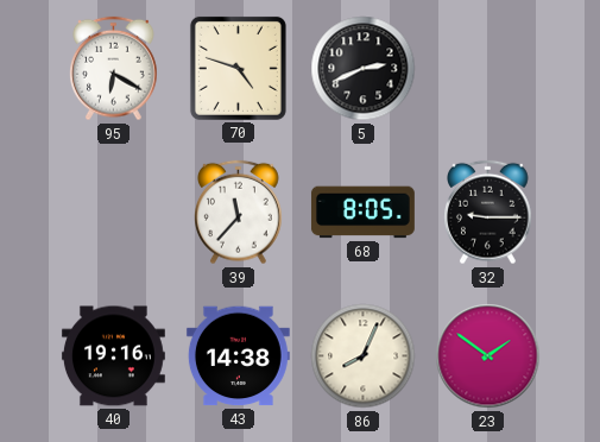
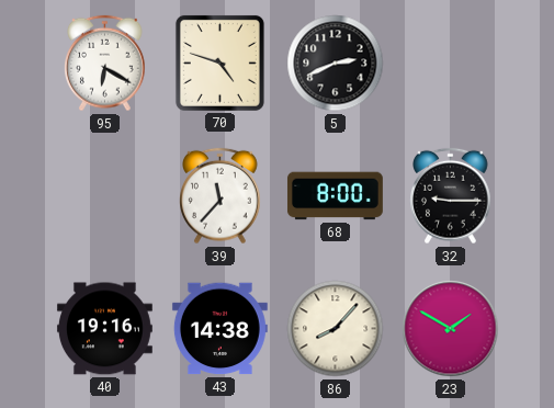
68: 8:05 -> 8:00
86: 8:04 -> 8:07
23: 1:51 -> 1:50
